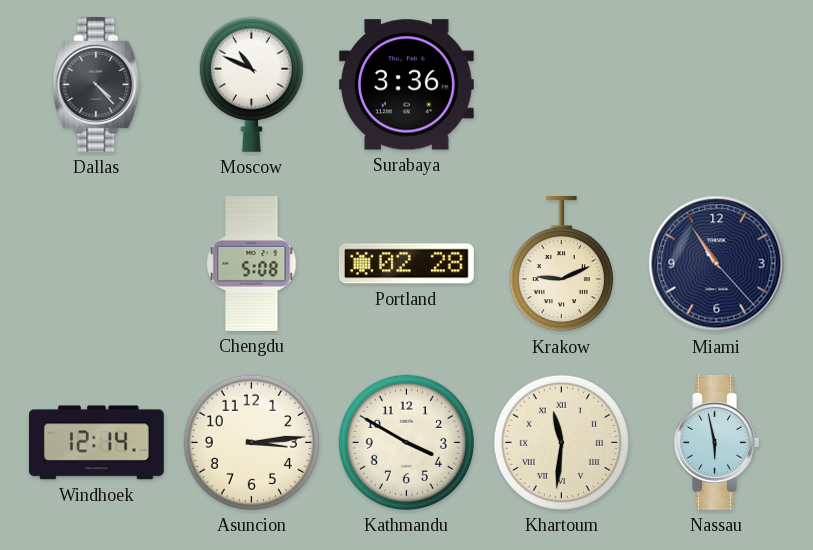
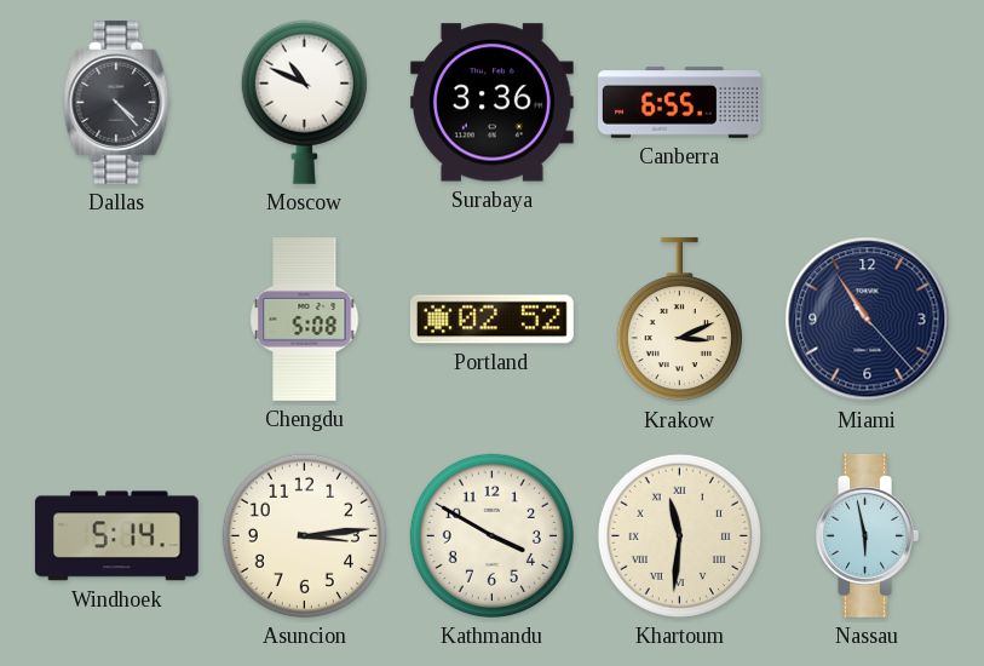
Canberra: none -> 6:55
Portland: 02:28 -> 02:52
Krakow: 9:11 -> 3:11
Windhoek: 12:14 -> 5:14
